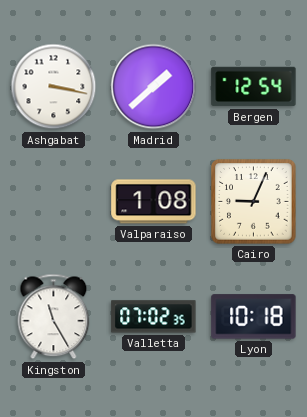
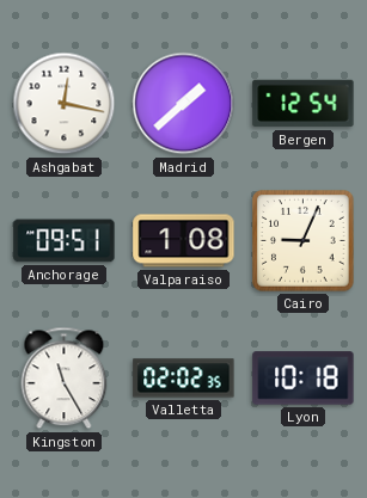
Ashgabat: 3:17 -> 12:17
Anchorage: none -> 09:51
Valletta: 07:02 -> 02:02
